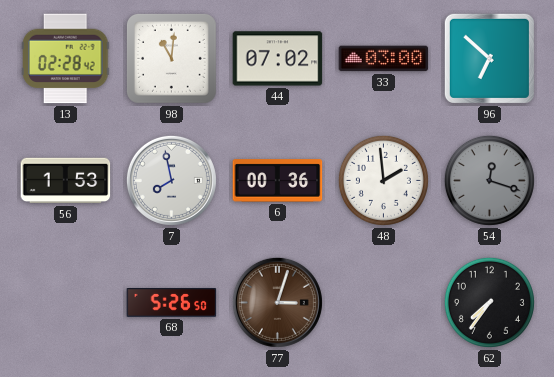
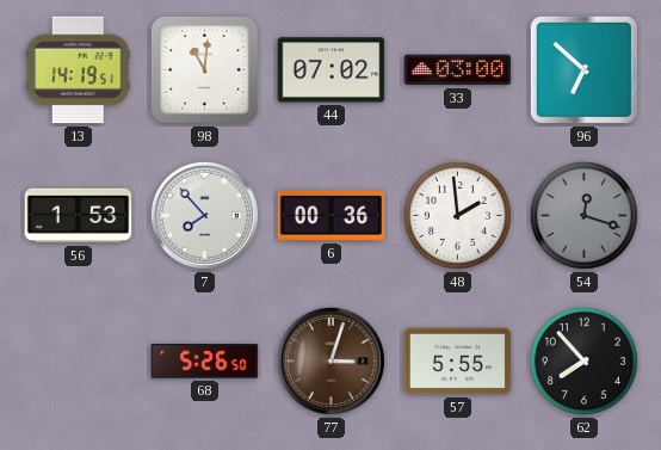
13: 02:28 -> 14:19
7: 7:58 -> 7:53
57: none -> 5:55
62: 7:36 -> 7:53
